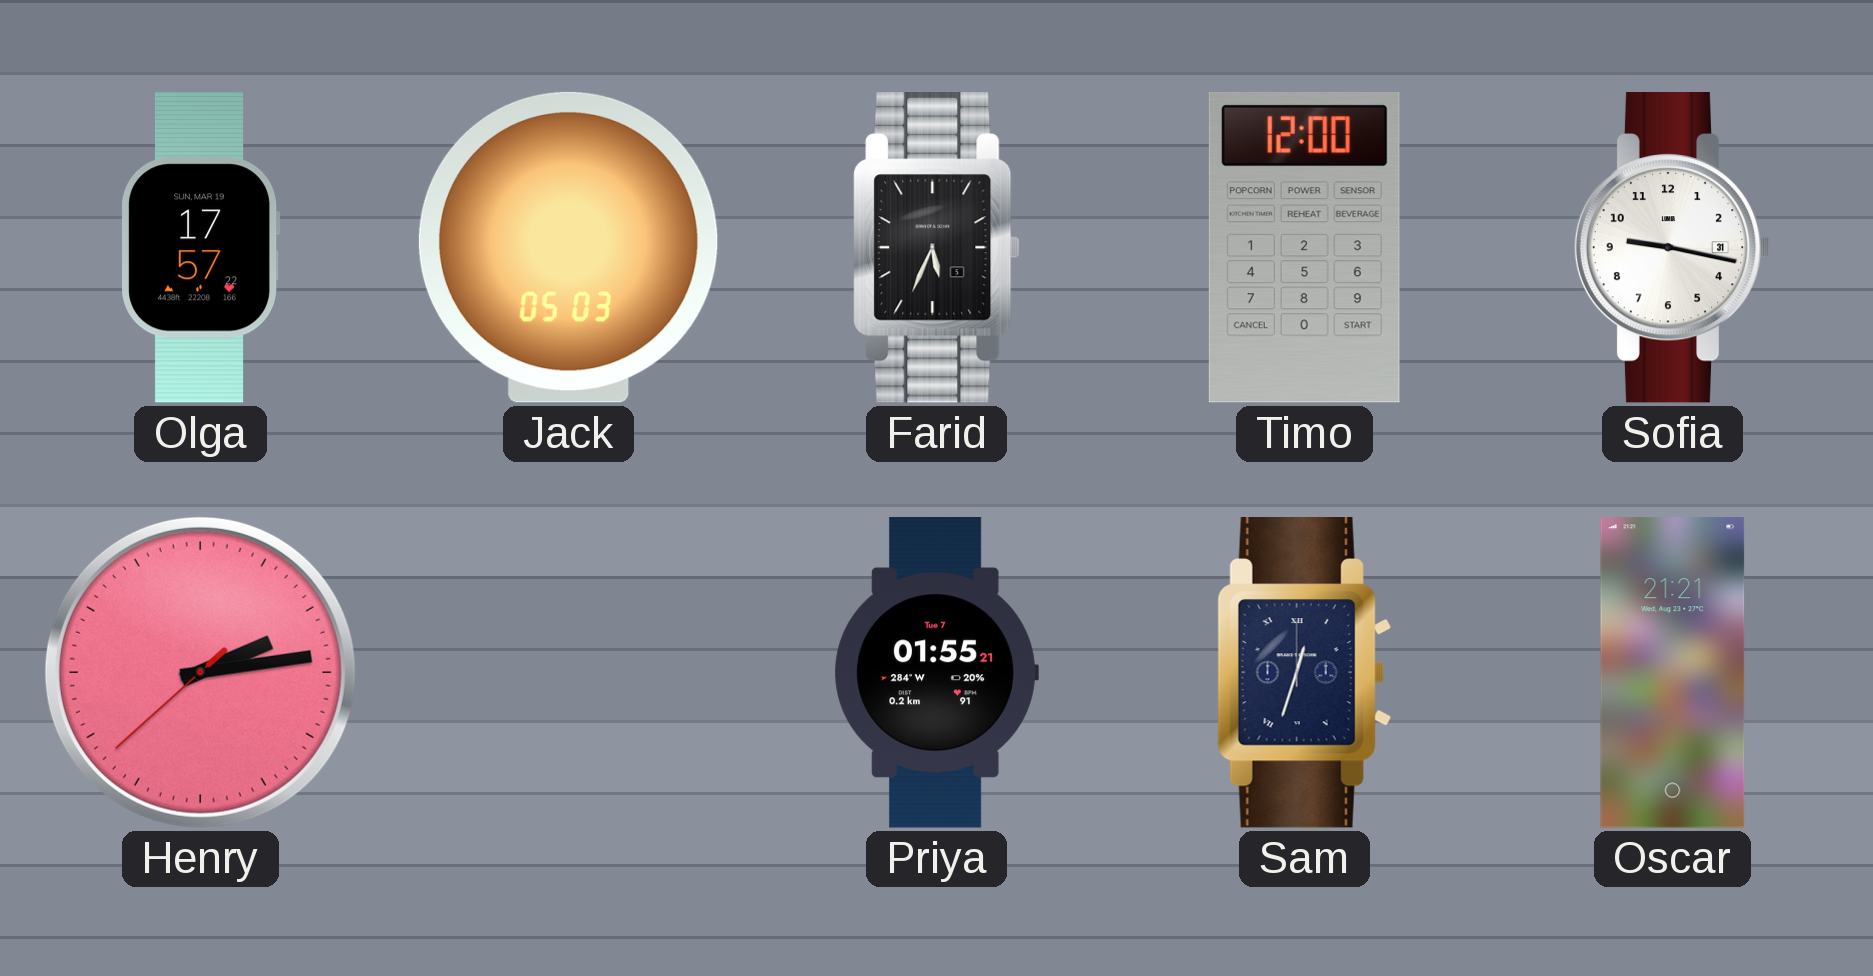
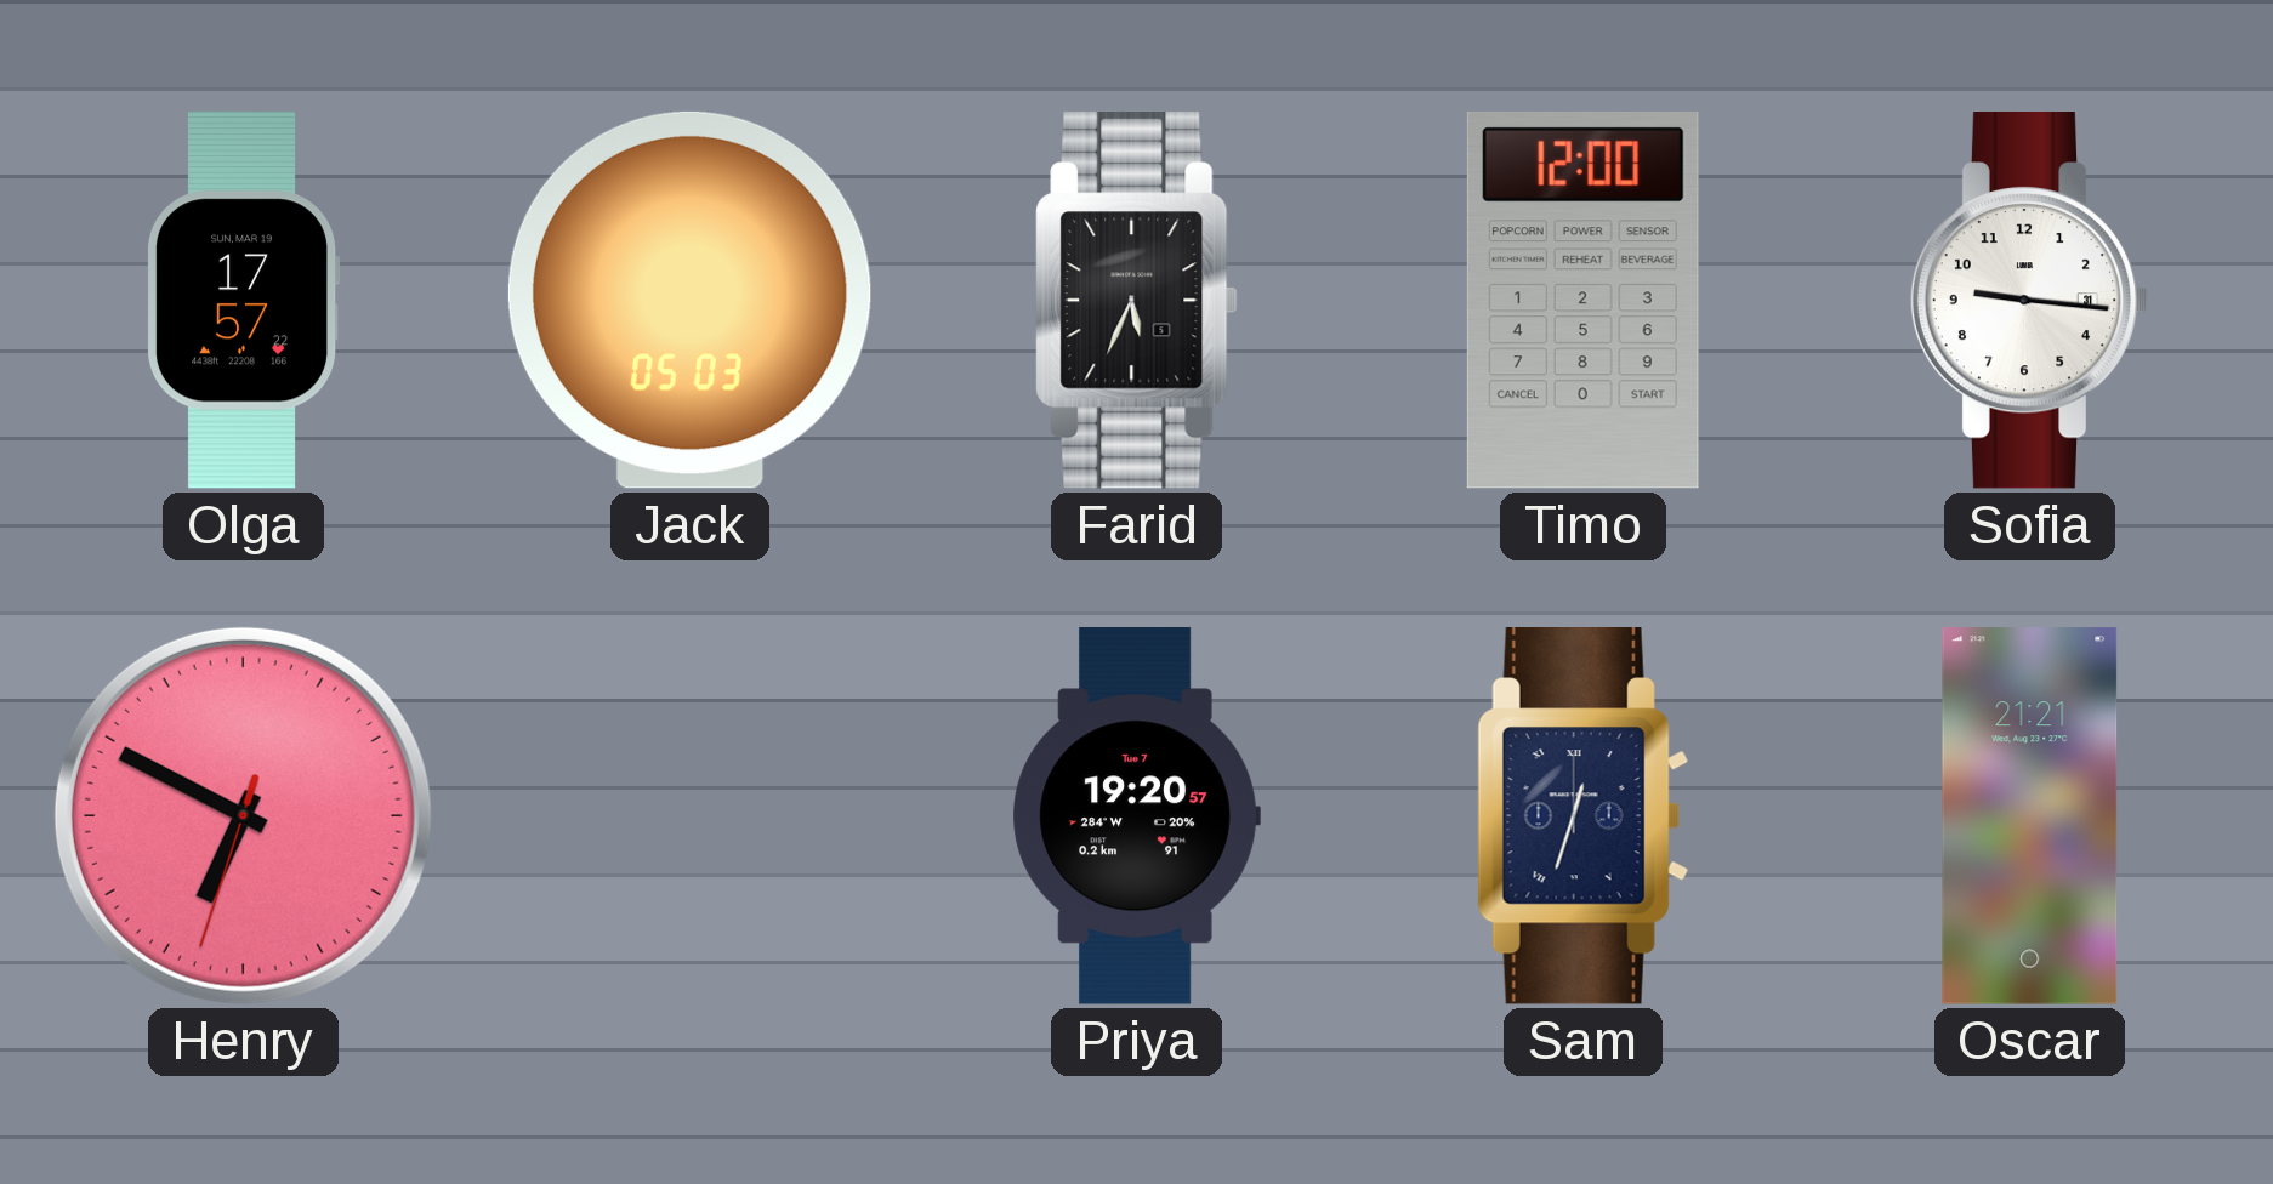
Sofia: 9:17 -> 9:16
Henry: 2:13 -> 6:49
Priya: 01:55 -> 19:20
